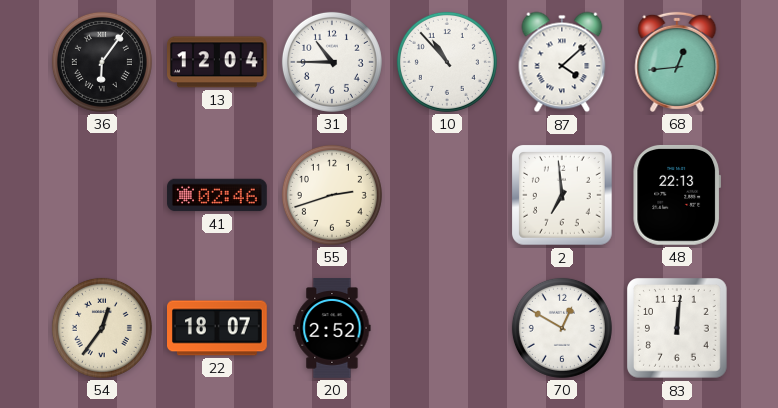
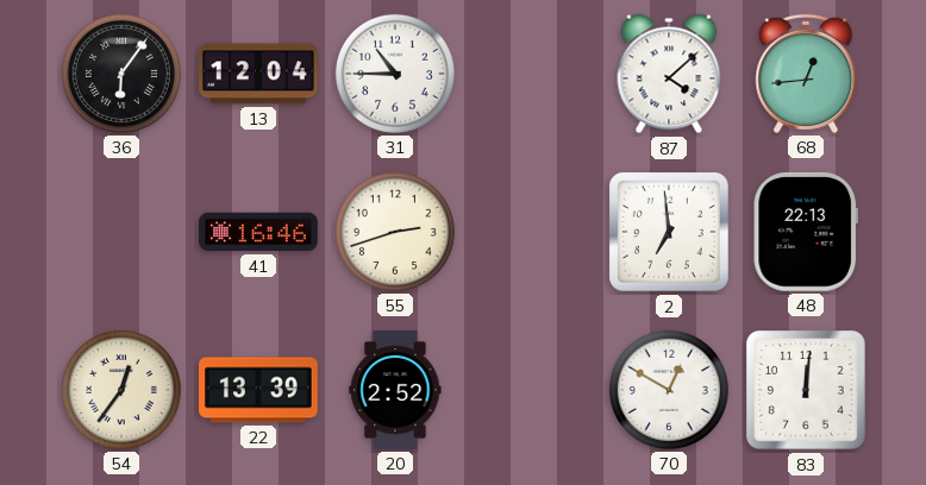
10: 10:53 -> none
41: 02:46 -> 16:46
22: 18:07 -> 13:39
